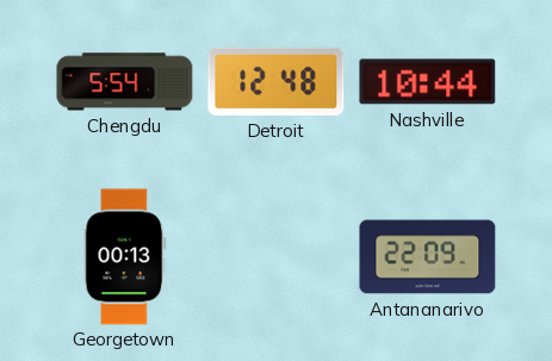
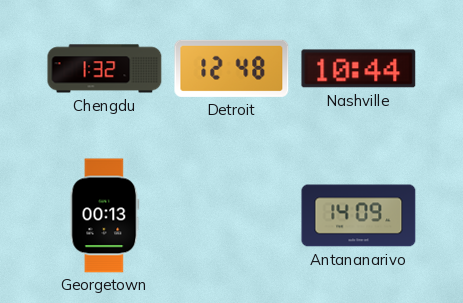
Chengdu: 5:54 -> 1:32
Antananarivo: 22:09 -> 14:09
